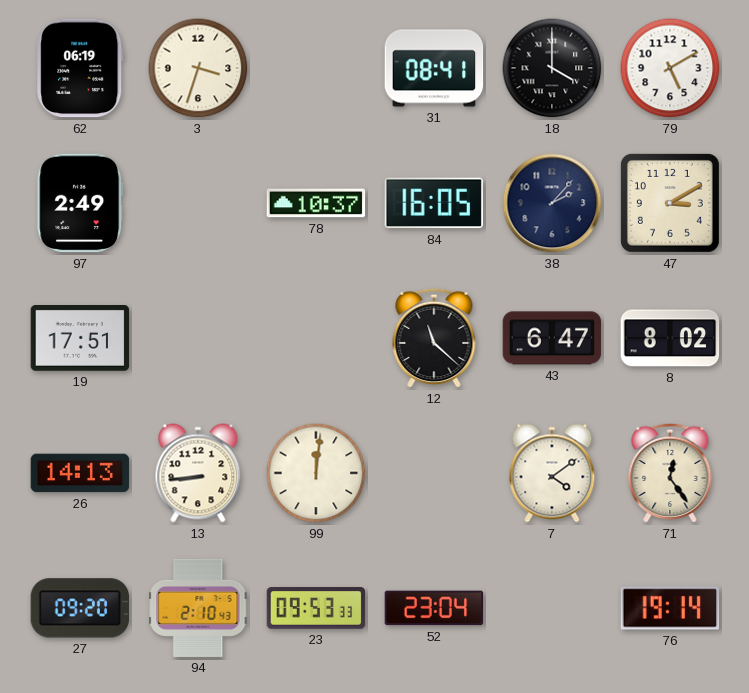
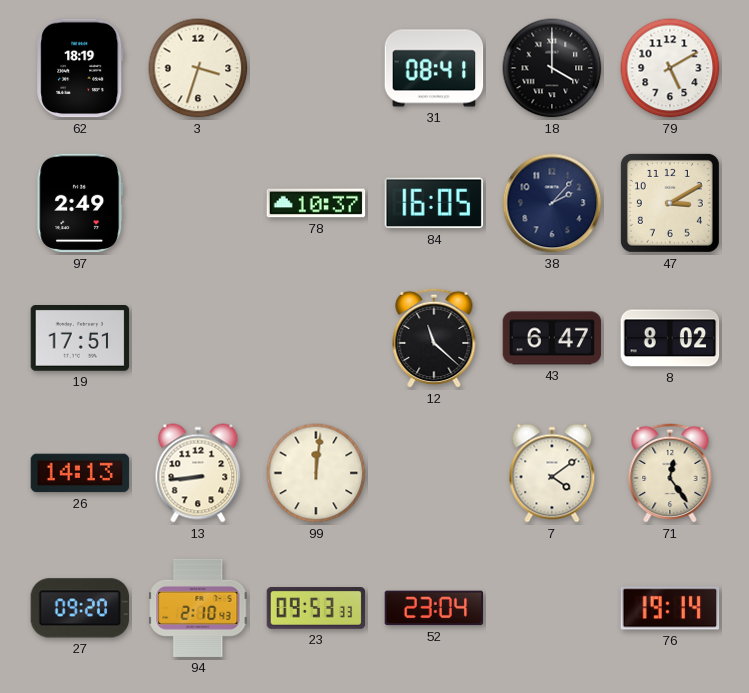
62: 06:19 -> 18:19
